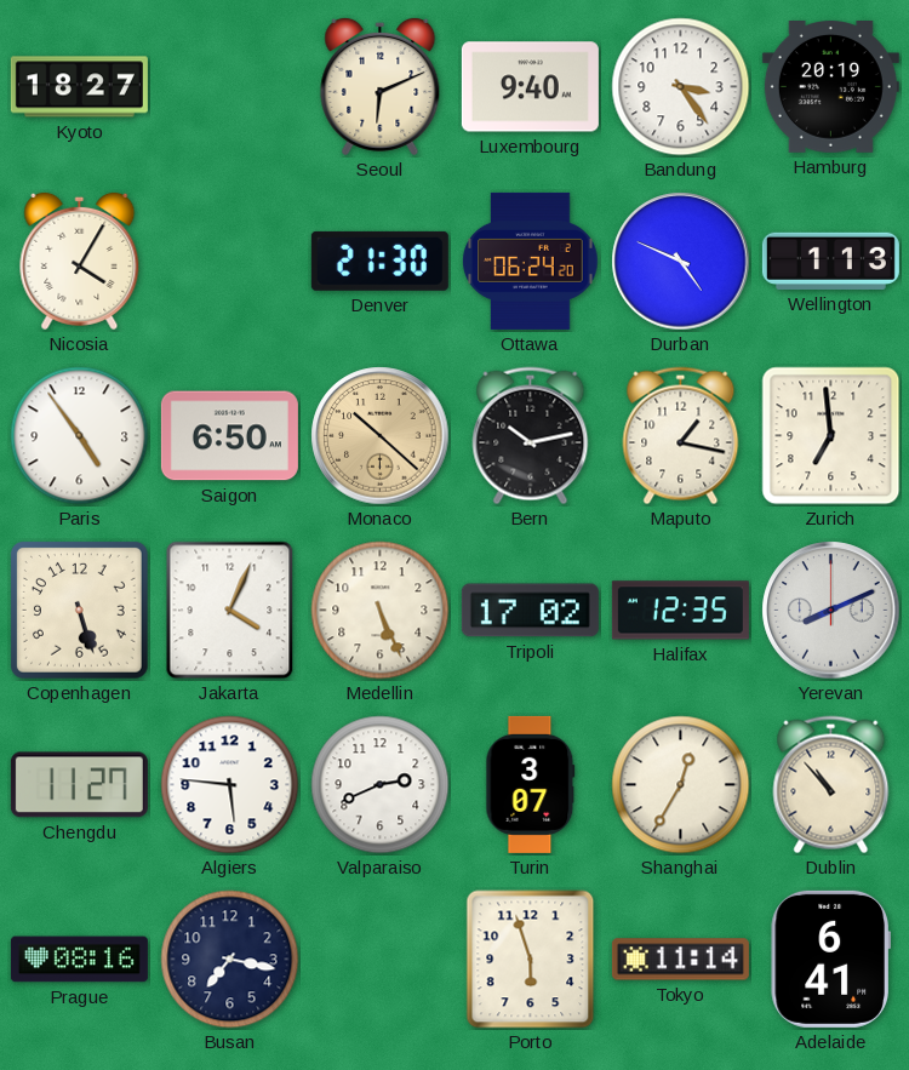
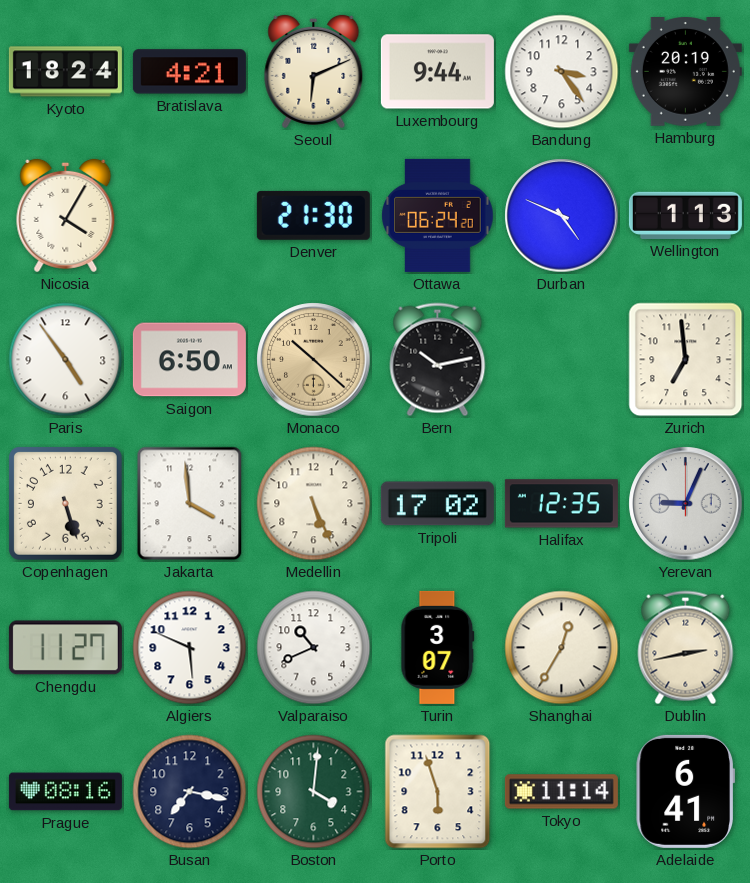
Kyoto: 18:27 -> 18:24
Bratislava: none -> 4:21
Luxembourg: 9:40 -> 9:44
Maputo: 1:17 -> none
Jakarta: 4:04 -> 3:59
Yerevan: 8:11 -> 9:04
Algiers: 5:46 -> 5:49
Valparaiso: 2:41 -> 10:41
Dublin: 10:53 -> 2:43
Boston: none -> 4:01
